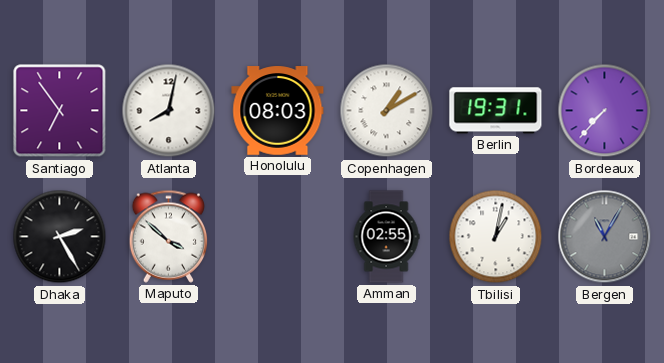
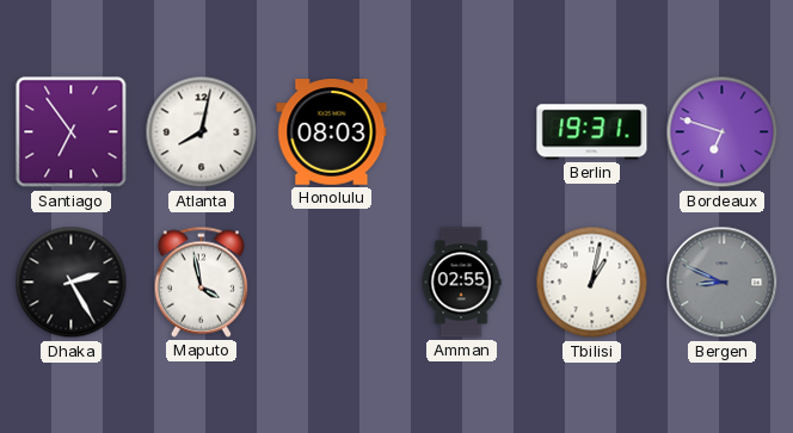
Copenhagen: 1:10 -> none
Bordeaux: 7:37 -> 6:48
Maputo: 3:52 -> 3:58
Bergen: 11:05 -> 8:49
